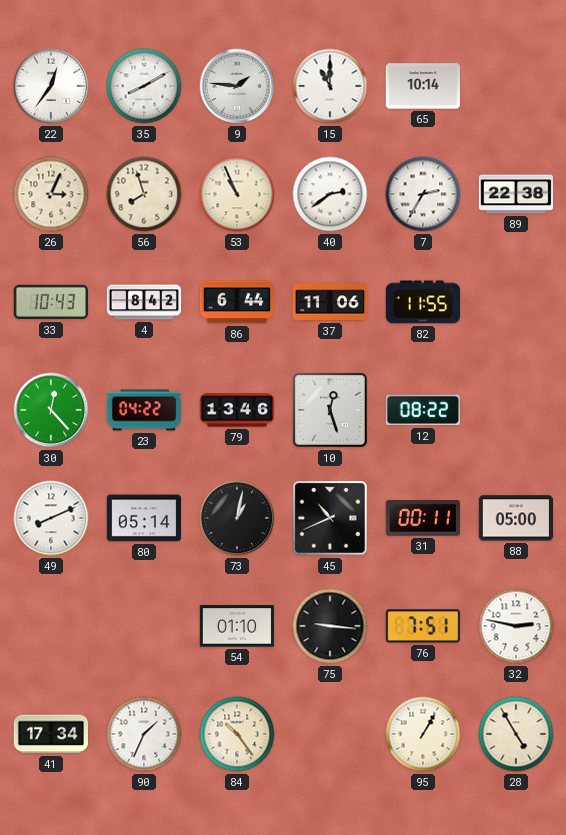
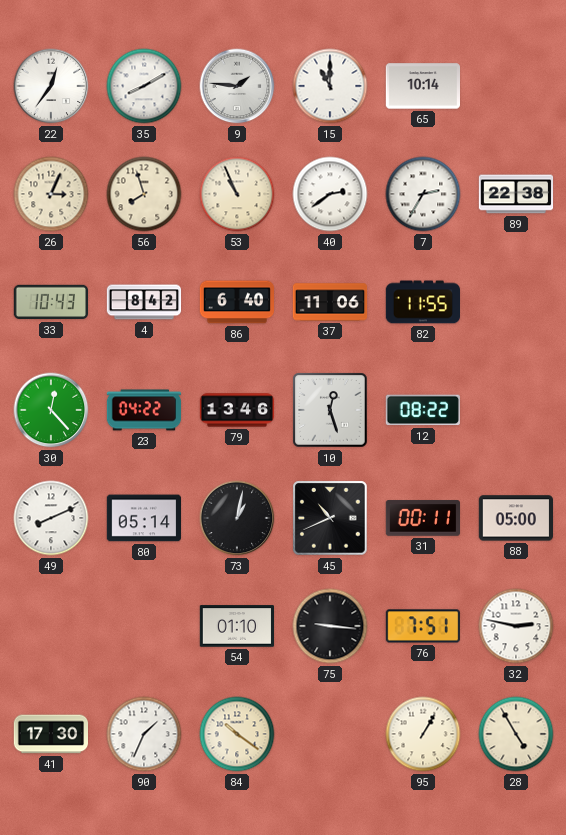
86: 6:44 -> 6:40
41: 17:34 -> 17:30
84: 10:24 -> 10:21
